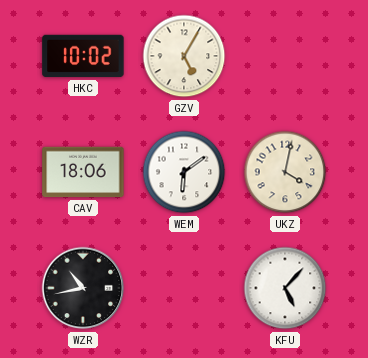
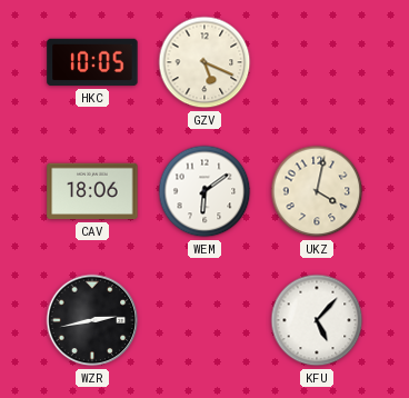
HKC: 10:02 -> 10:05
GZV: 5:05 -> 5:19
WZR: 10:43 -> 2:43
